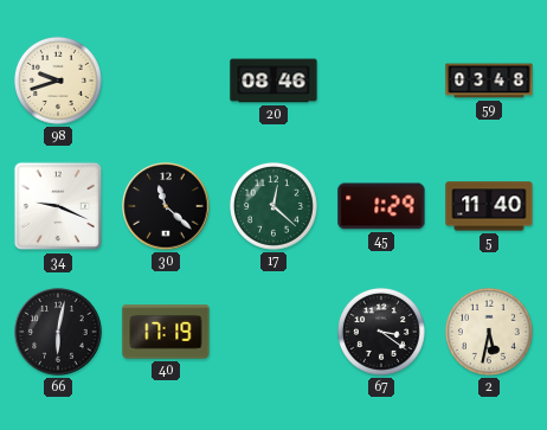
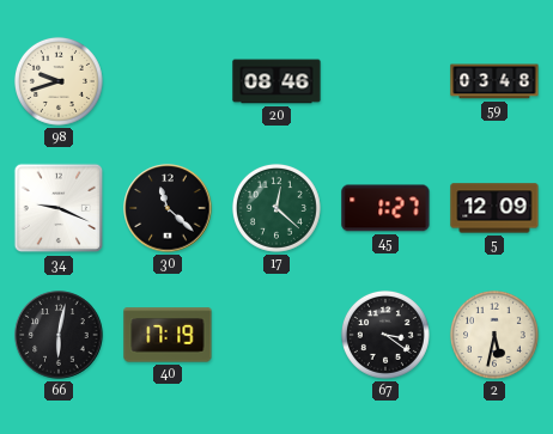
45: 1:29 -> 1:27
5: 11:40 -> 12:09
